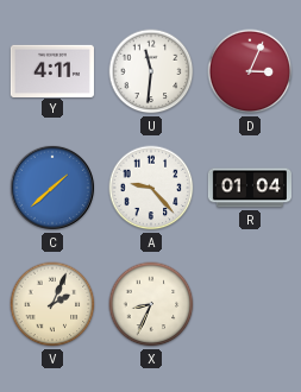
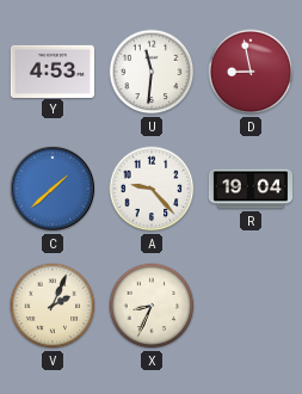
Y: 4:11 -> 4:53
D: 3:04 -> 8:58
R: 01:04 -> 19:04
